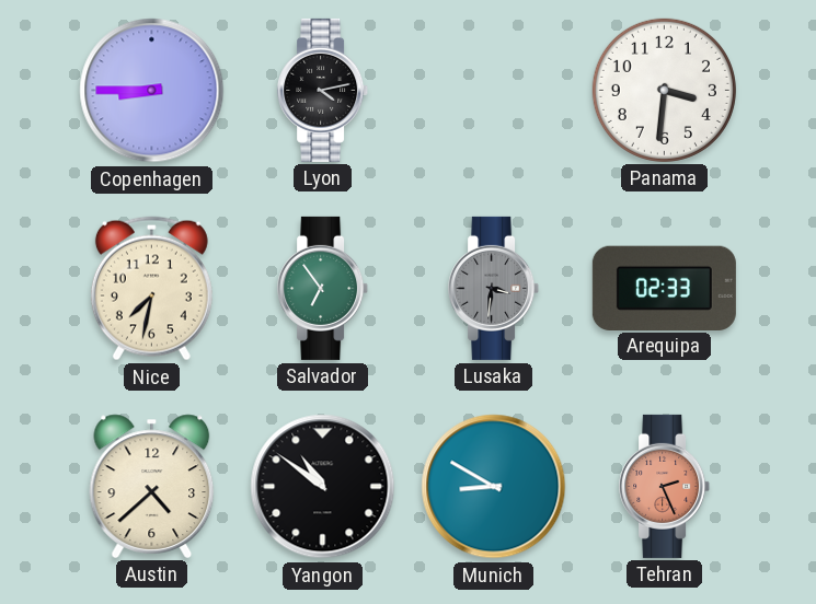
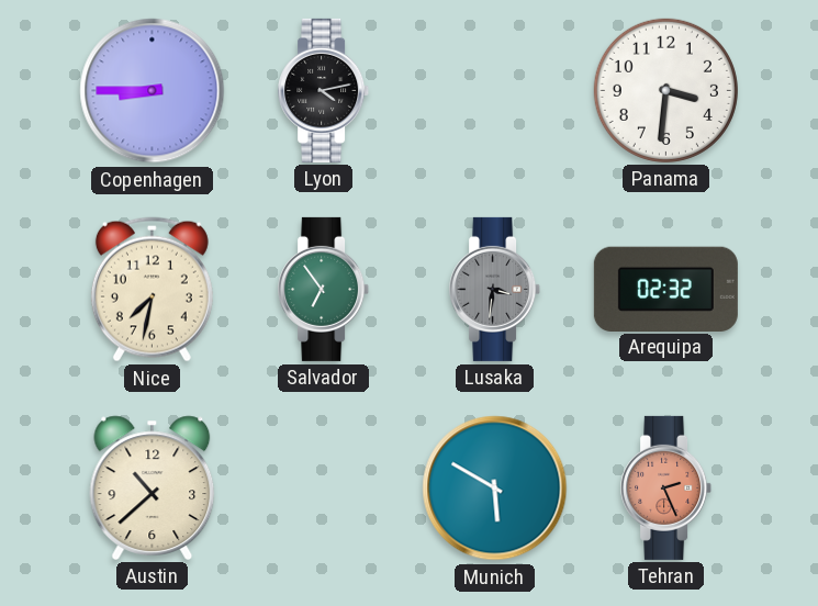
Arequipa: 02:33 -> 02:32
Austin: 4:38 -> 10:38
Yangon: 10:51 -> none
Munich: 8:50 -> 5:50
